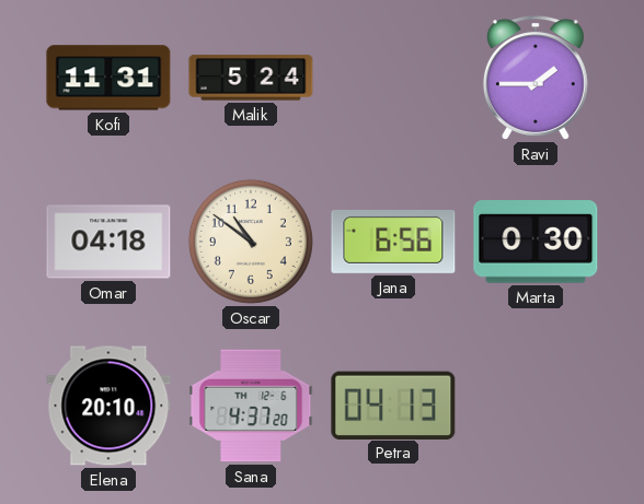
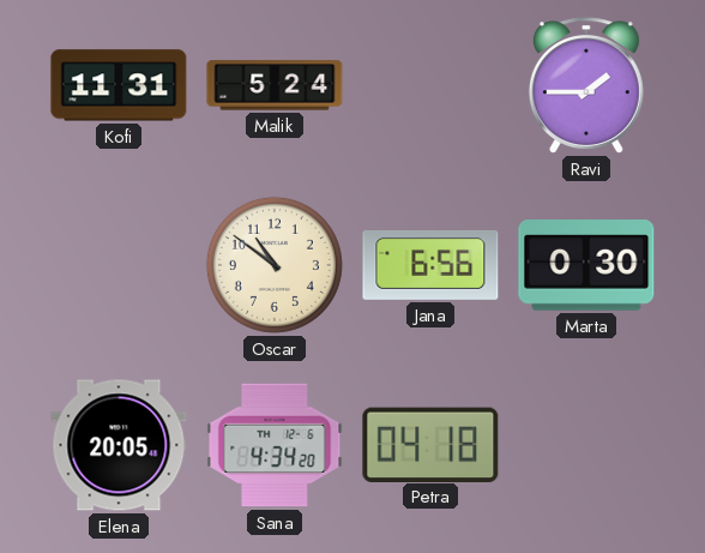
Omar: 04:18 -> none
Elena: 20:10 -> 20:05
Sana: 4:37 -> 4:34
Petra: 04:13 -> 04:18
